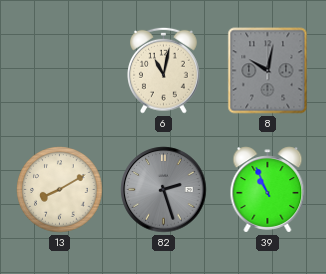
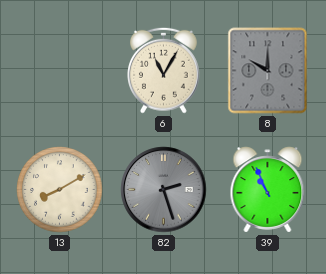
6: 11:02 -> 11:05
8: 10:02 -> 10:00
